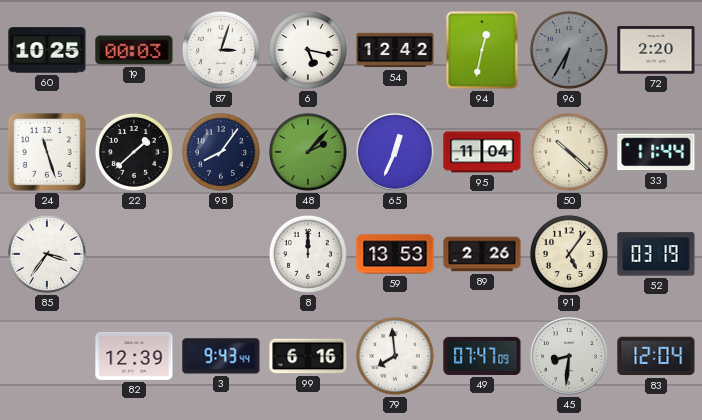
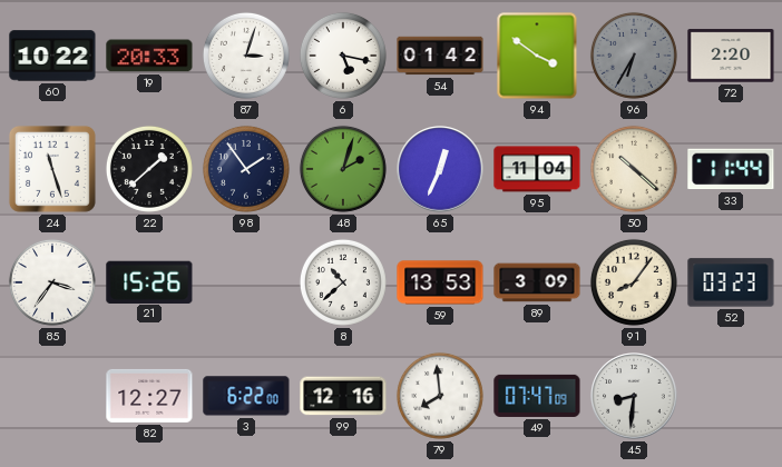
60: 10:25 -> 10:22
19: 00:03 -> 20:33
54: 12:42 -> 01:42
94: 12:32 -> 3:51
98: 8:06 -> 1:54
48: 2:07 -> 2:03
21: none -> 15:26
8: 12:00 -> 10:38
89: 2:26 -> 3:09
91: 5:06 -> 8:06
52: 03:19 -> 03:23
82: 12:39 -> 12:27
3: 9:43 -> 6:22
99: 6:16 -> 12:16
83: 12:04 -> none
